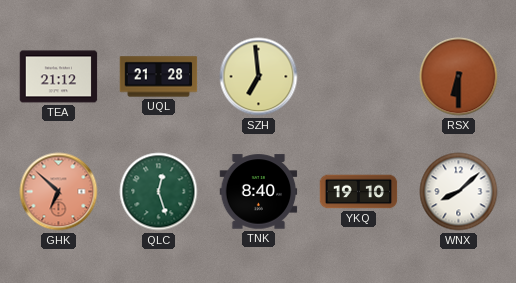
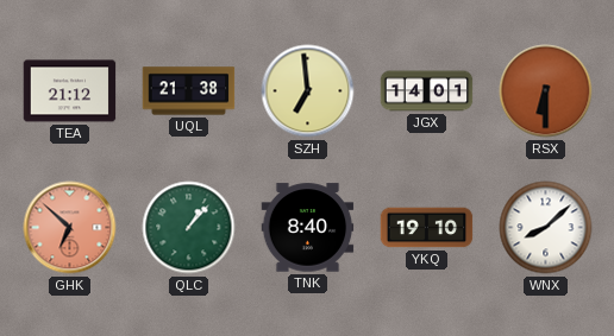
UQL: 21:28 -> 21:38
JGX: none -> 14:01
QLC: 12:27 -> 1:07
